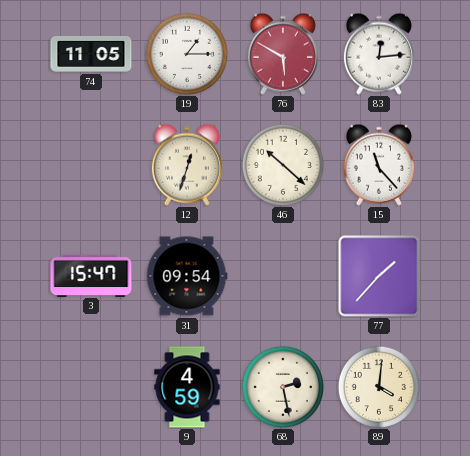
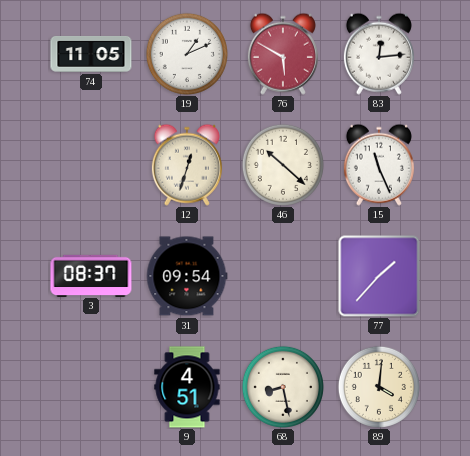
19: 1:15 -> 1:11
15: 11:23 -> 11:26
3: 15:47 -> 08:37
9: 4:59 -> 4:51
68: 2:28 -> 8:28
